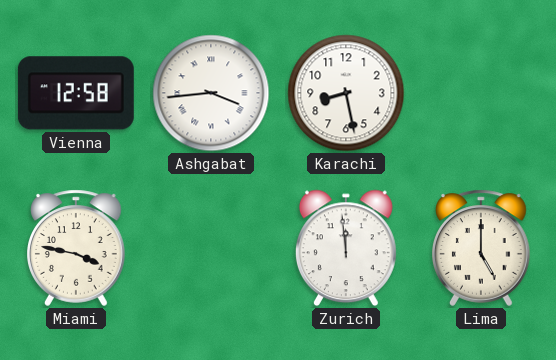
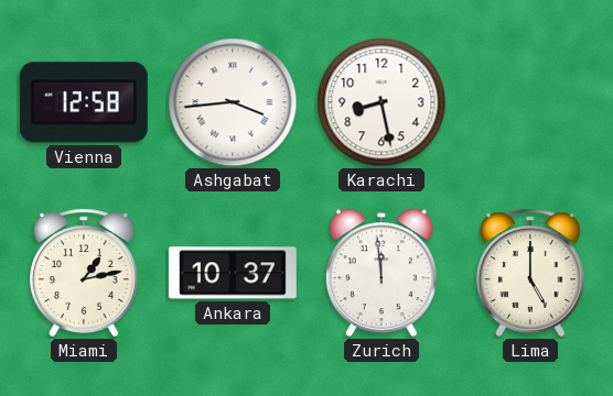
Miami: 3:47 -> 1:13
Ankara: none -> 10:37
